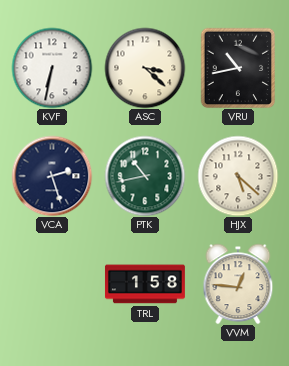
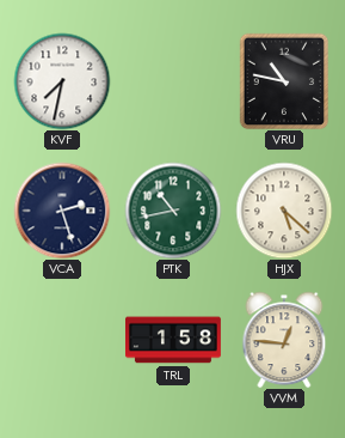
KVF: 6:32 -> 7:32
ASC: 3:22 -> none
VRU: 10:43 -> 10:47
